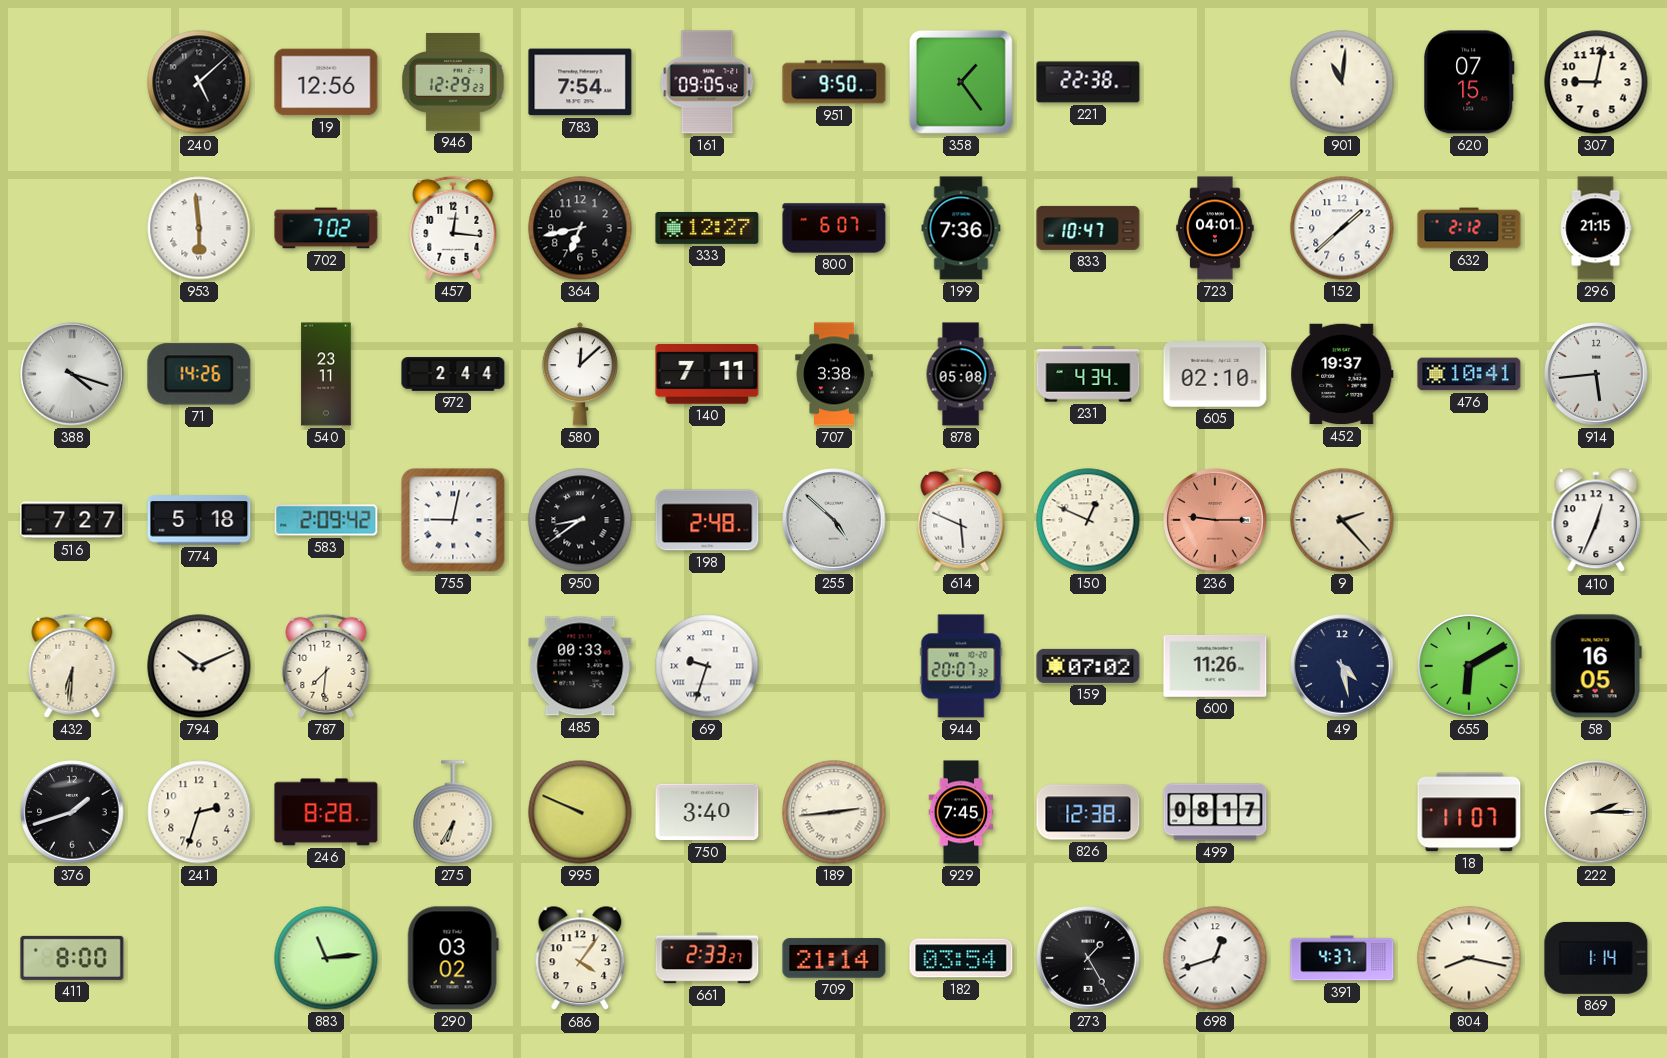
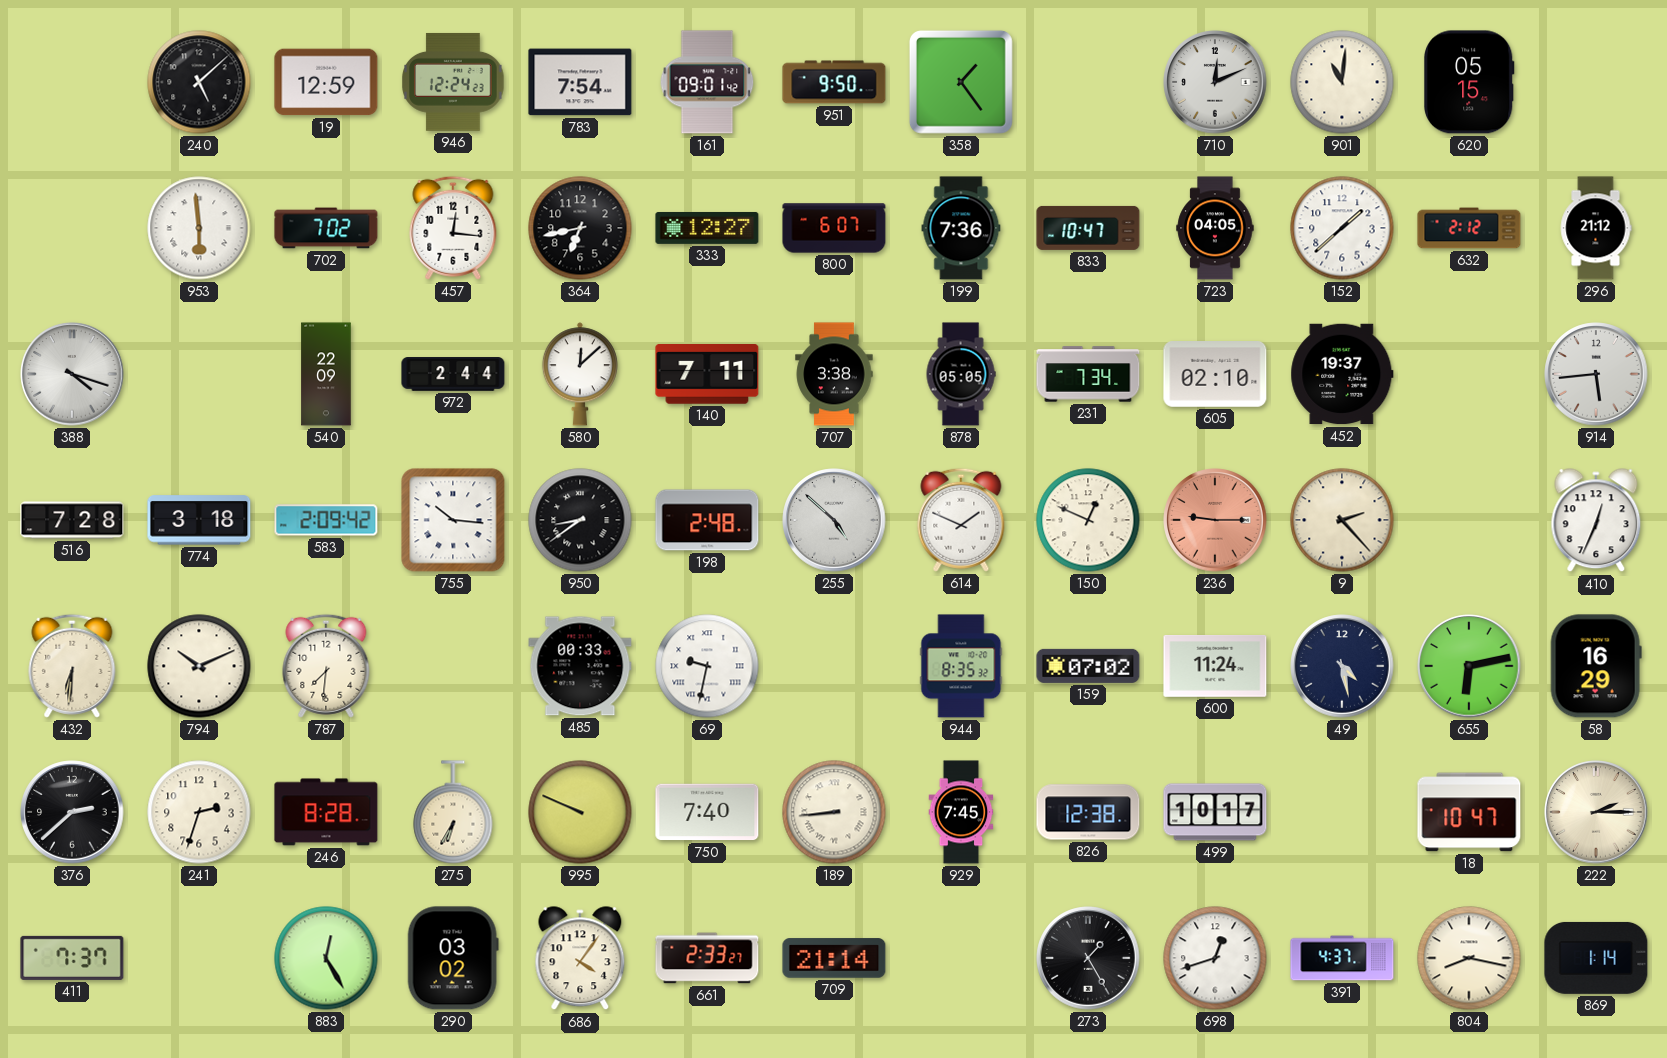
19: 12:56 -> 12:59
946: 12:29 -> 12:24
161: 09:05 -> 09:01
221: 22:38 -> none
710: none -> 12:11
620: 07:15 -> 05:15
307: 9:02 -> none
723: 04:01 -> 04:05
296: 21:15 -> 21:12
71: 14:26 -> none
540: 23:11 -> 22:09
878: 05:08 -> 05:05
231: 4:34 -> 7:34
476: 10:41 -> none
516: 7:27 -> 7:28
774: 5:18 -> 3:18
755: 9:02 -> 10:16
614: 5:49 -> 1:49
69: 9:33 -> 9:32
944: 20:07 -> 8:35
600: 11:26 -> 11:24
655: 6:10 -> 6:13
58: 16:05 -> 16:29
376: 1:42 -> 2:38
750: 3:40 -> 7:40
189: 2:44 -> 8:44
499: 08:17 -> 10:17
18: 11:07 -> 10:47
411: 8:00 -> 7:37
883: 11:14 -> 12:25
182: 03:54 -> none
